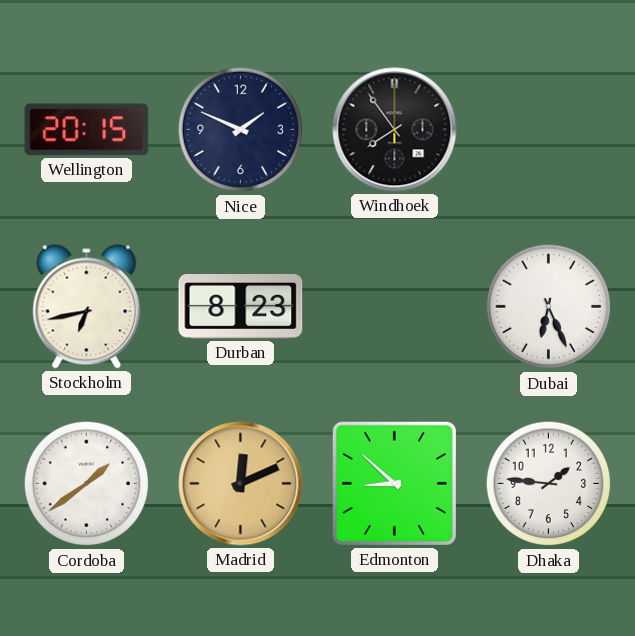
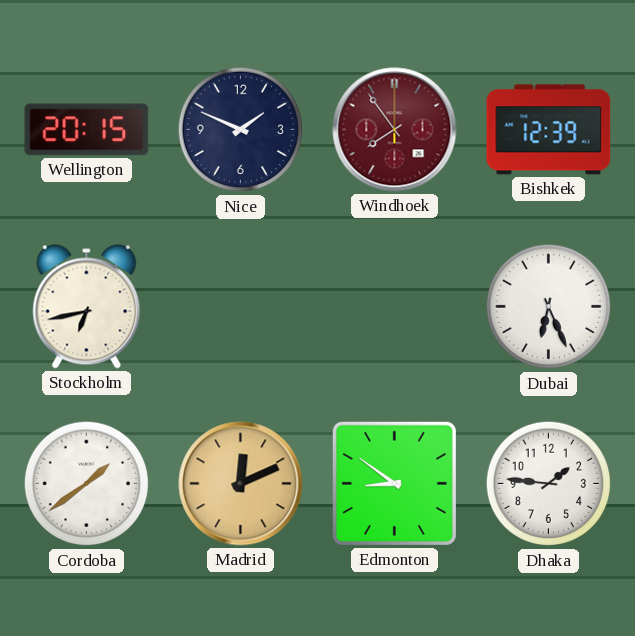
Windhoek dial: black -> burgundy
Bishkek: none -> 12:39
Durban: 8:23 -> none
Edmonton: 8:52 -> 8:51
